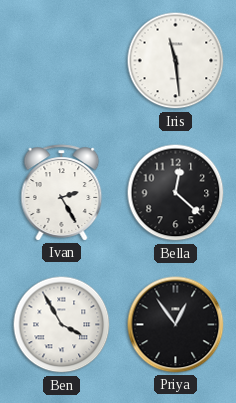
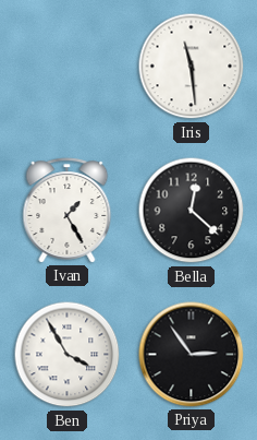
Ivan: 2:25 -> 1:25
Priya: 12:54 -> 2:54
